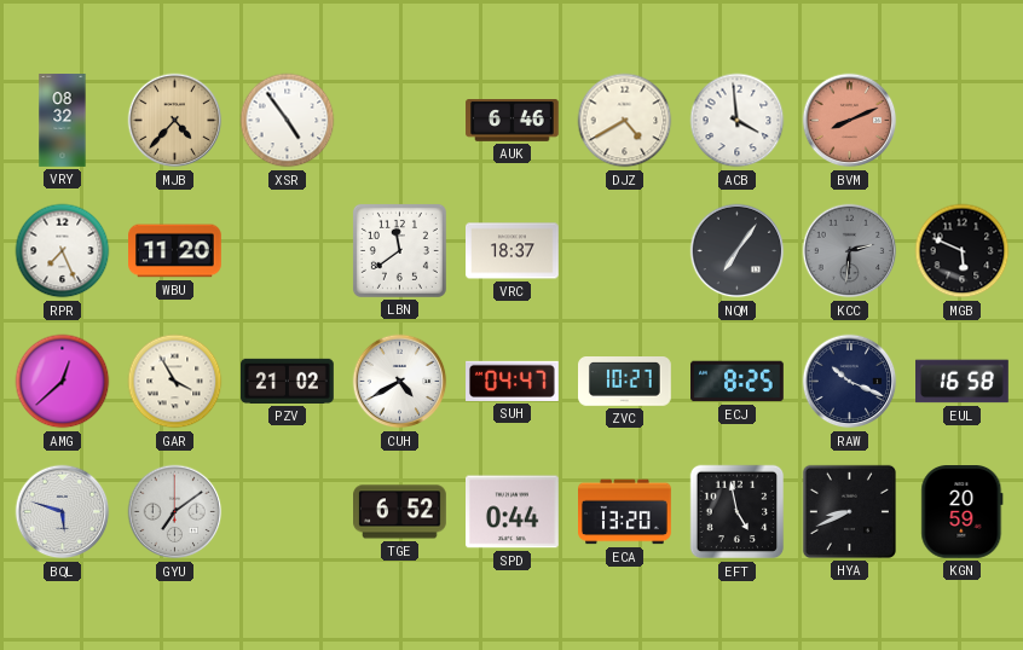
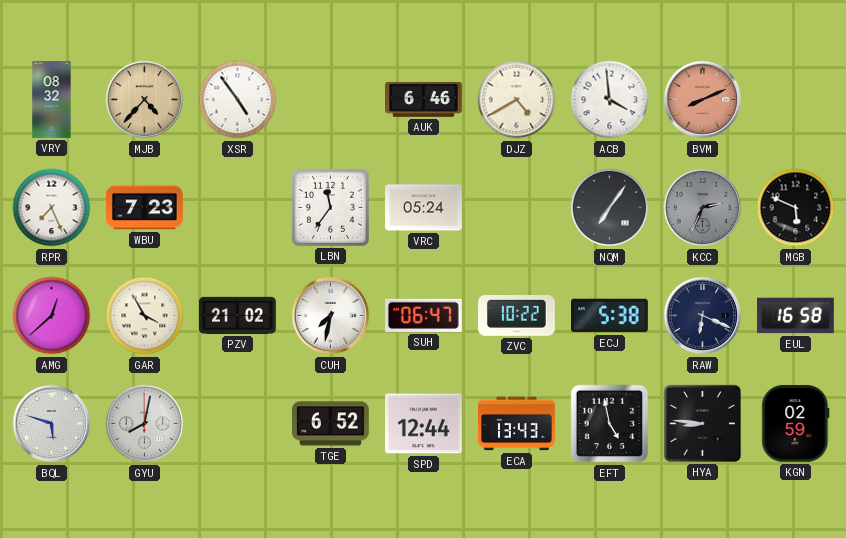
WBU: 11:20 -> 7:23
LBN: 11:39 -> 11:36
VRC: 18:37 -> 05:24
KCC: 2:31 -> 2:34
CUH: 4:40 -> 7:32
SUH: 04:47 -> 06:47
ZVC: 10:27 -> 10:22
ECJ: 8:25 -> 5:38
RAW: 10:19 -> 6:19
GYU: 7:09 -> 8:02
SPD: 0:44 -> 12:44
ECA: 13:20 -> 13:43
HYA: 8:41 -> 8:46
KGN: 20:59 -> 02:59
